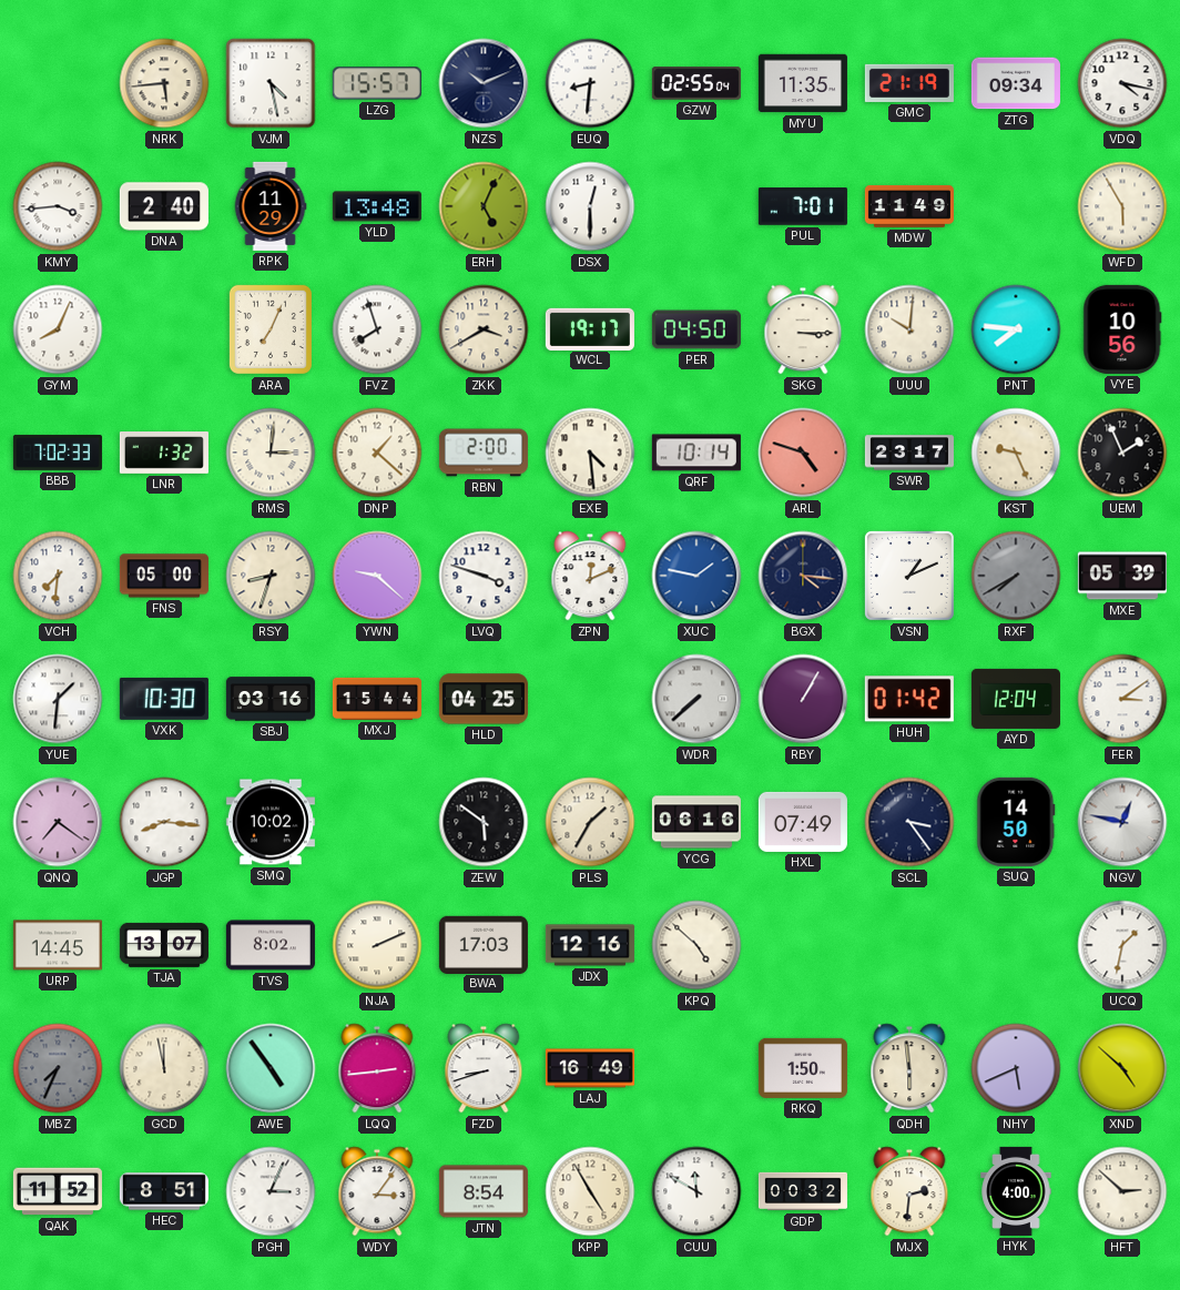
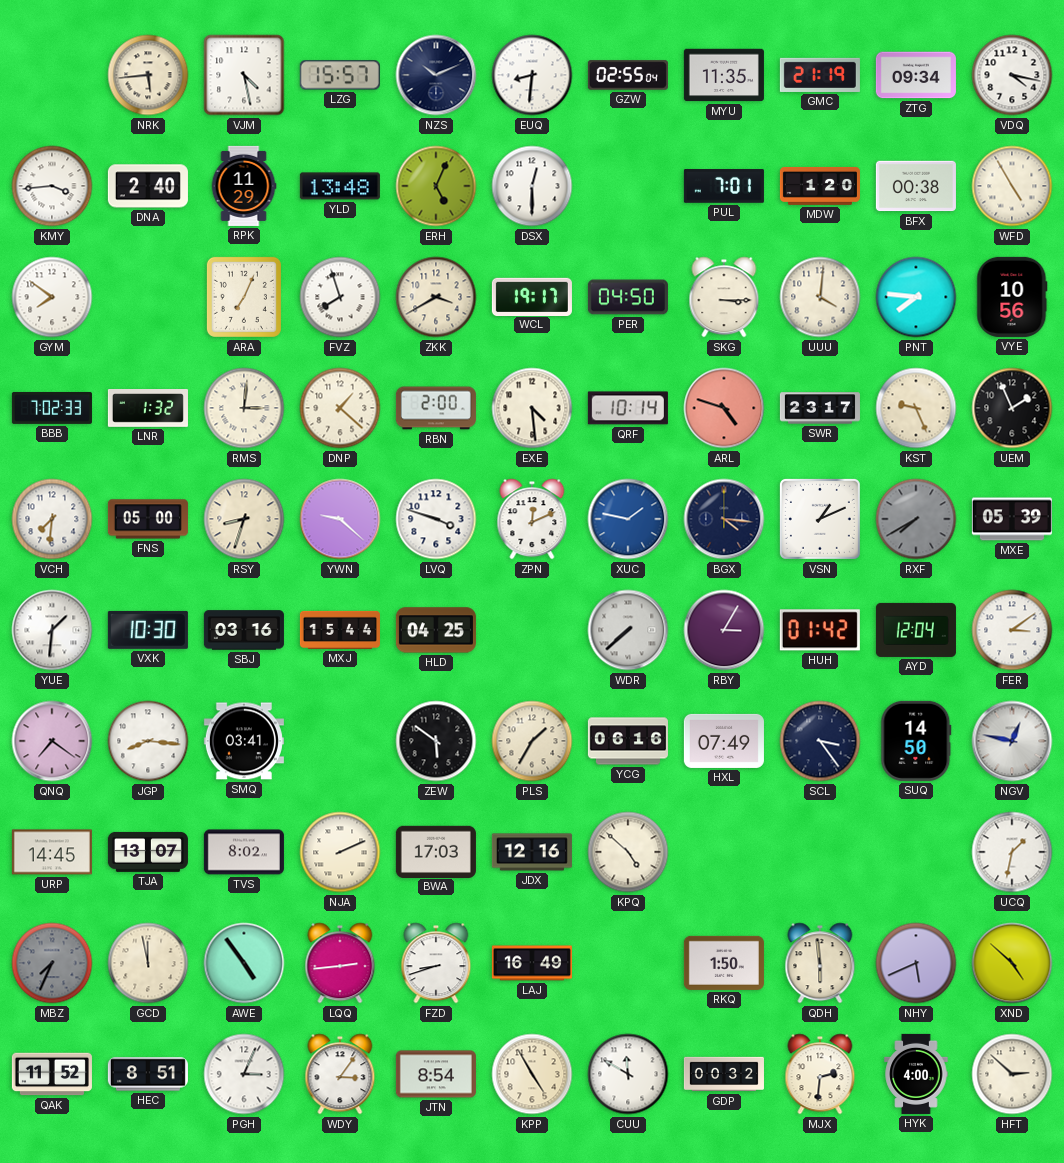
MDW: 11:49 -> 1:20
BFX: none -> 00:38
WFD: 5:55 -> 4:55
GYM: 8:04 -> 7:51
UUU: 10:01 -> 4:01
RBY: 1:05 -> 3:05
SMQ: 10:02 -> 03:41
